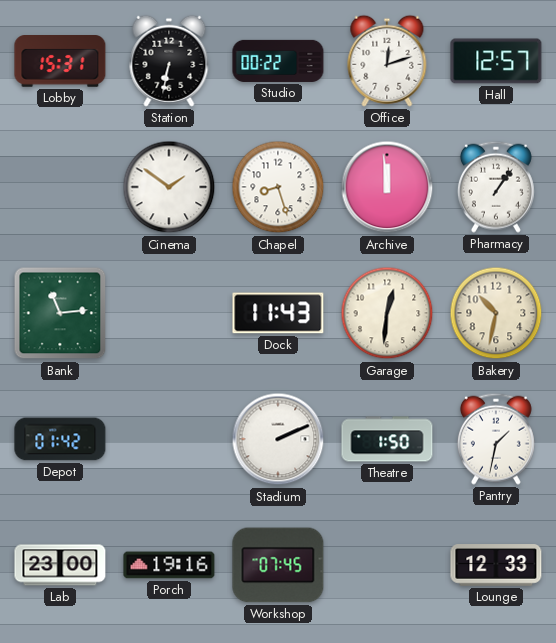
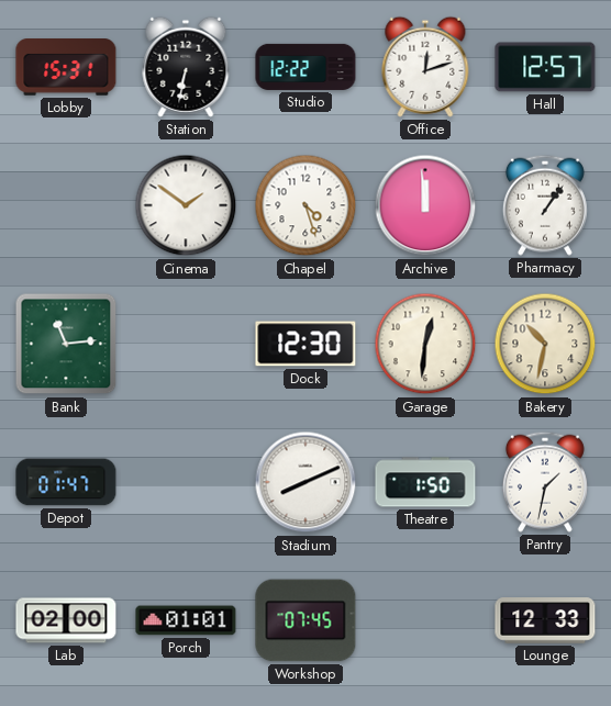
Studio: 00:22 -> 12:22
Chapel: 8:27 -> 4:27
Dock: 11:43 -> 12:30
Depot: 01:42 -> 01:47
Stadium: 2:11 -> 8:11
Lab: 23:00 -> 02:00
Porch: 19:16 -> 01:01
